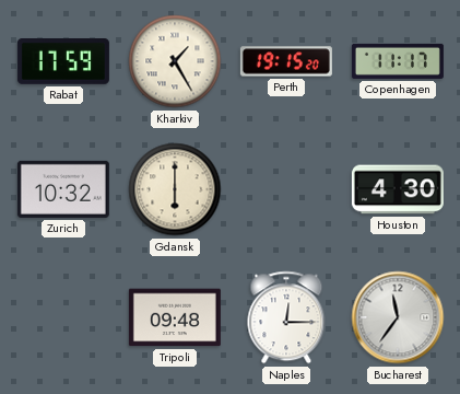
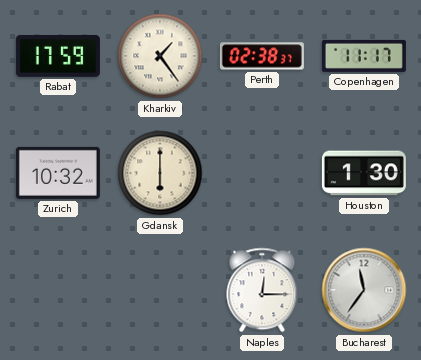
Kharkiv: 1:25 -> 1:24
Perth: 19:15 -> 02:38
Houston: 4:30 -> 1:30
Tripoli: 09:48 -> none
